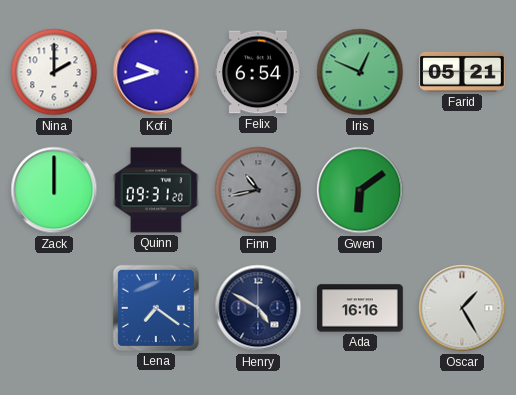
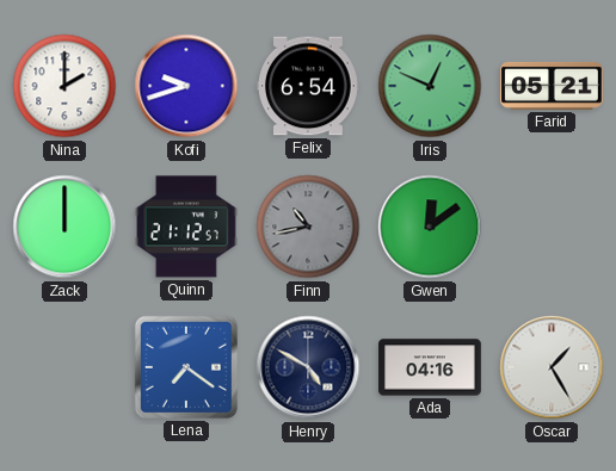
Quinn: 09:31 -> 21:12
Gwen: 6:09 -> 12:09
Ada: 16:16 -> 04:16
